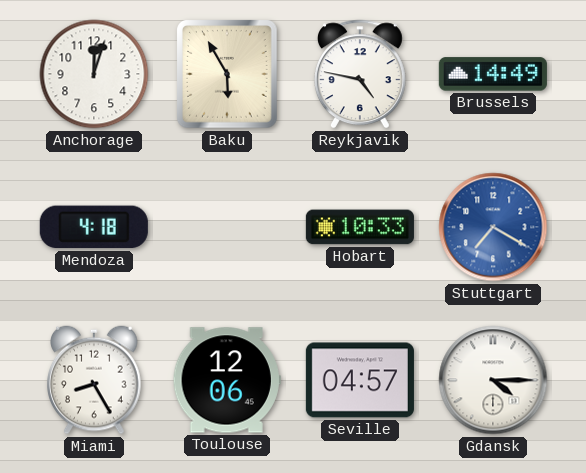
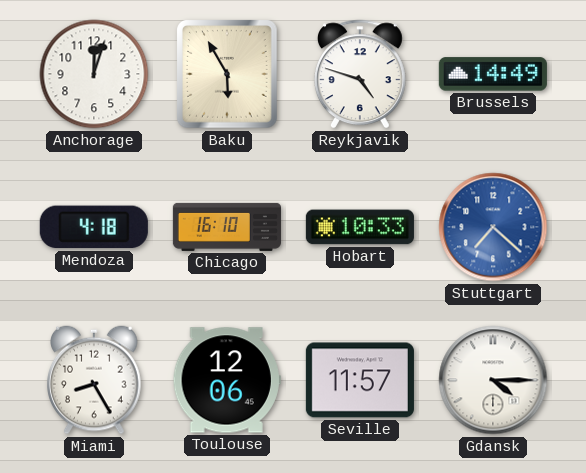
Reykjavik: 4:47 -> 4:48
Chicago: none -> 16:10
Stuttgart: 7:20 -> 7:22
Seville: 04:57 -> 11:57
